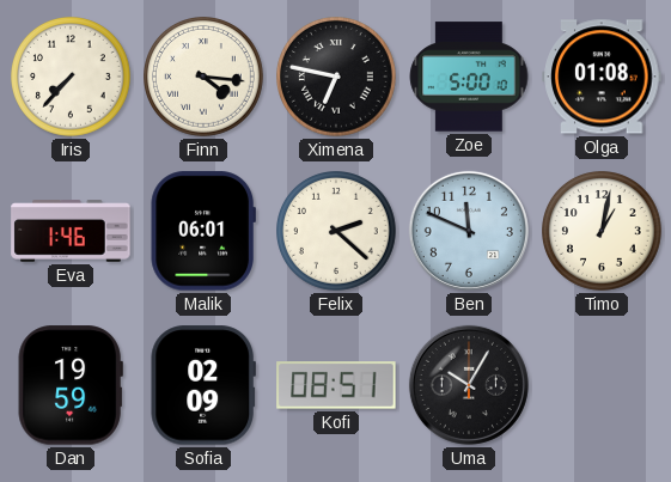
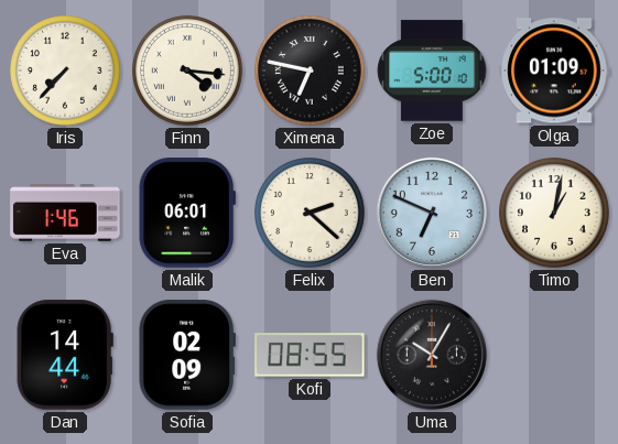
Olga: 01:08 -> 01:09
Ben: 11:49 -> 6:49
Dan: 19:59 -> 14:44
Kofi: 08:51 -> 08:55
